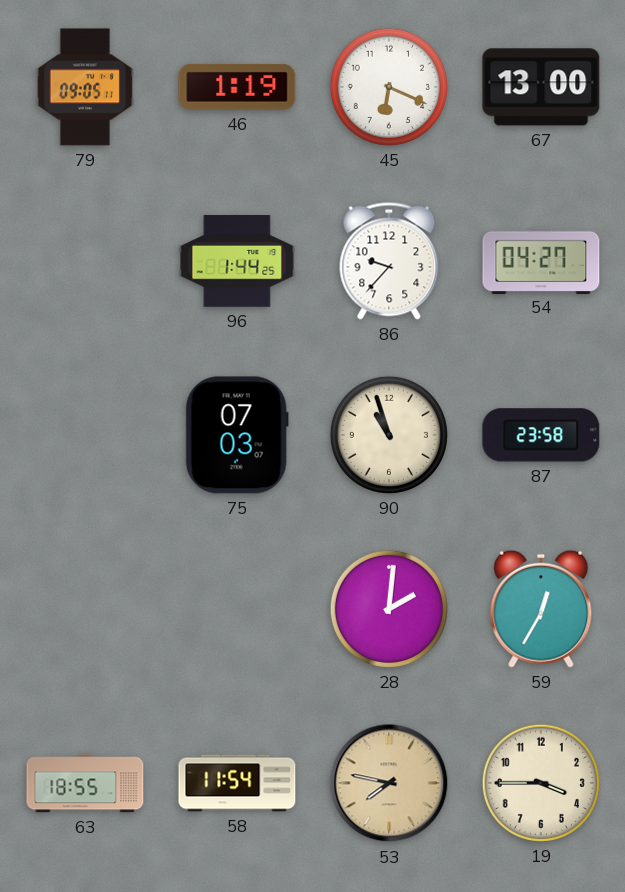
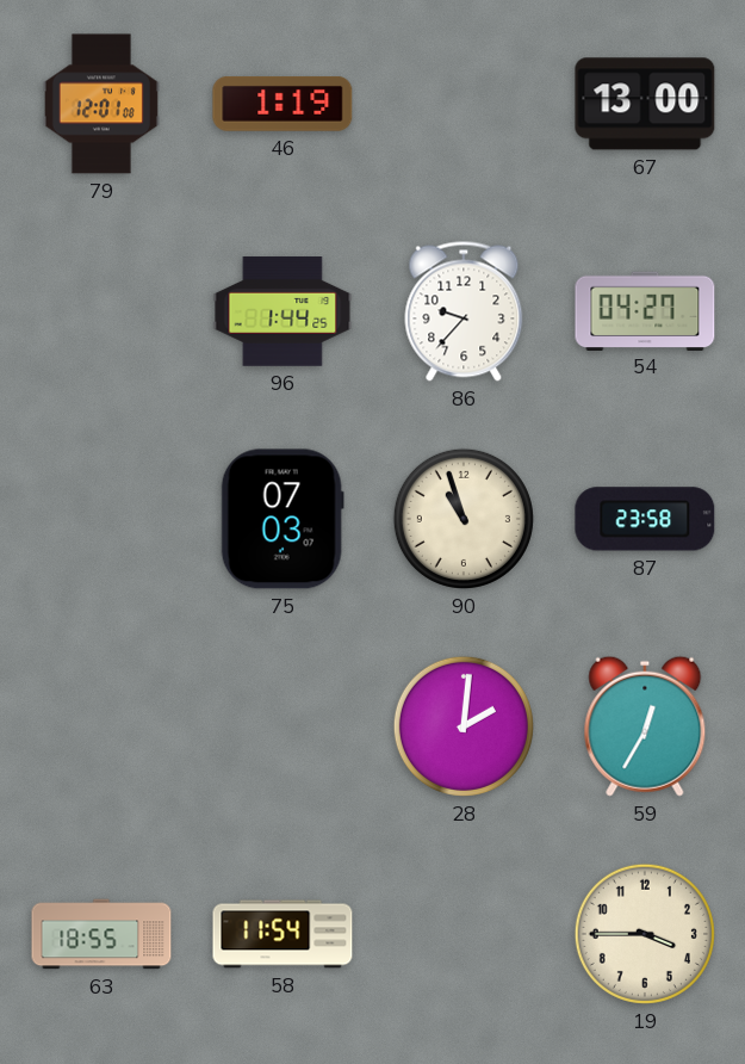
79: 09:05 -> 12:01
45: 6:19 -> none
53: 7:47 -> none
